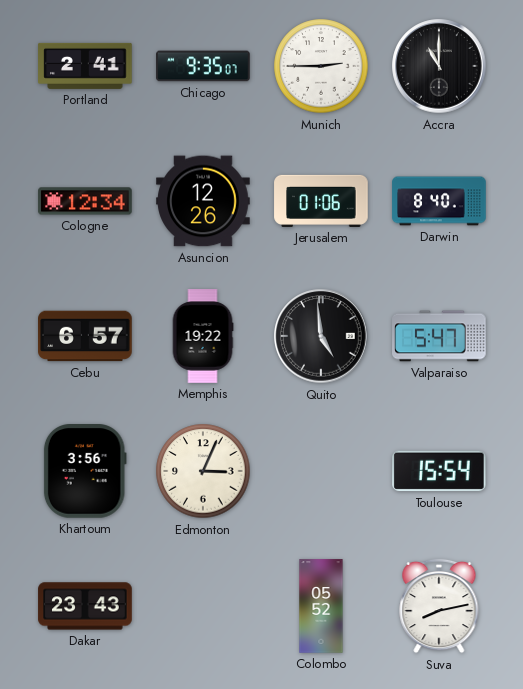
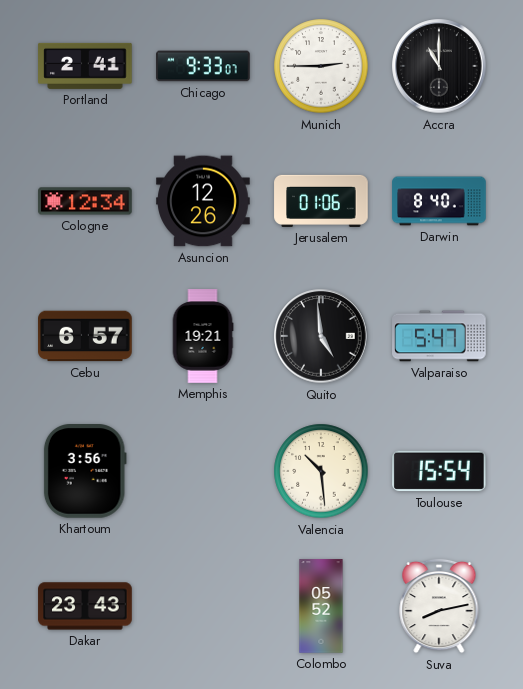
Chicago: 9:35 -> 9:33
Memphis: 19:22 -> 19:21
Edmonton: 3:04 -> none
Valencia: none -> 10:29
